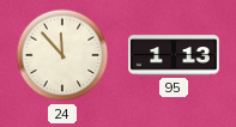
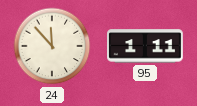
95: 1:13 -> 1:11
